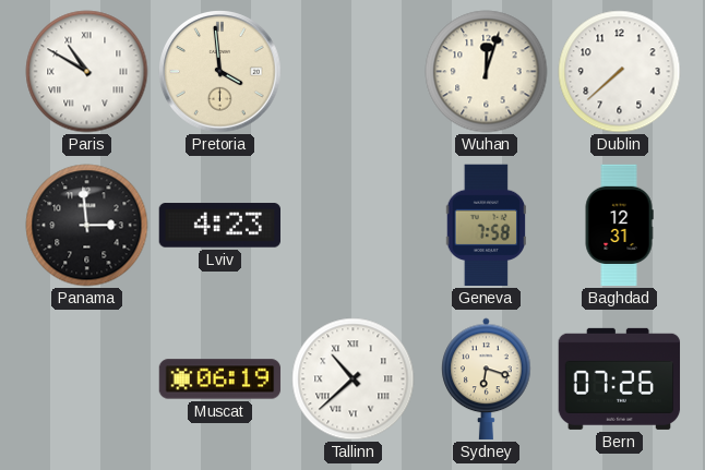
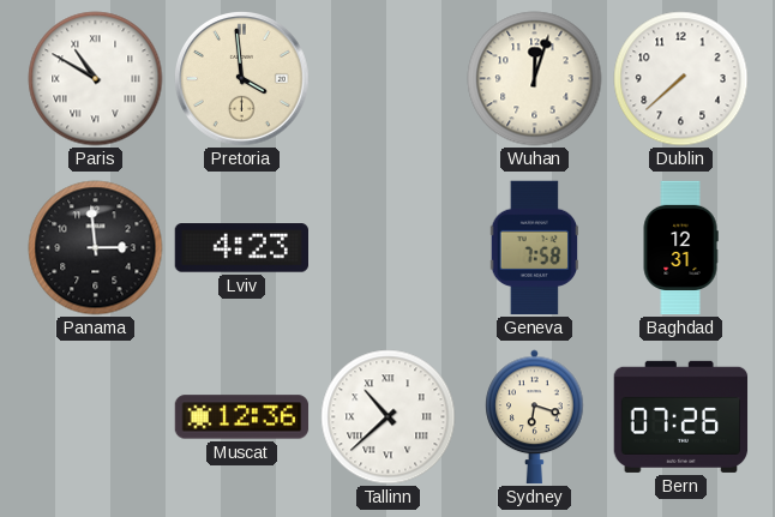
Muscat: 06:19 -> 12:36
